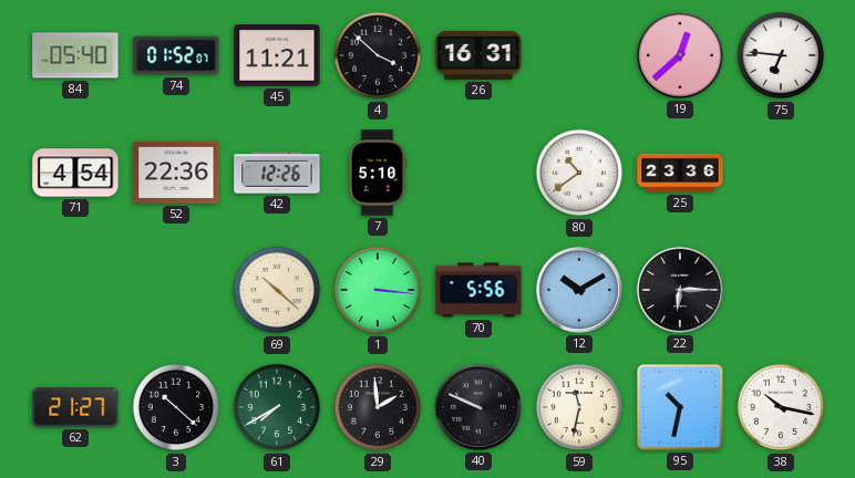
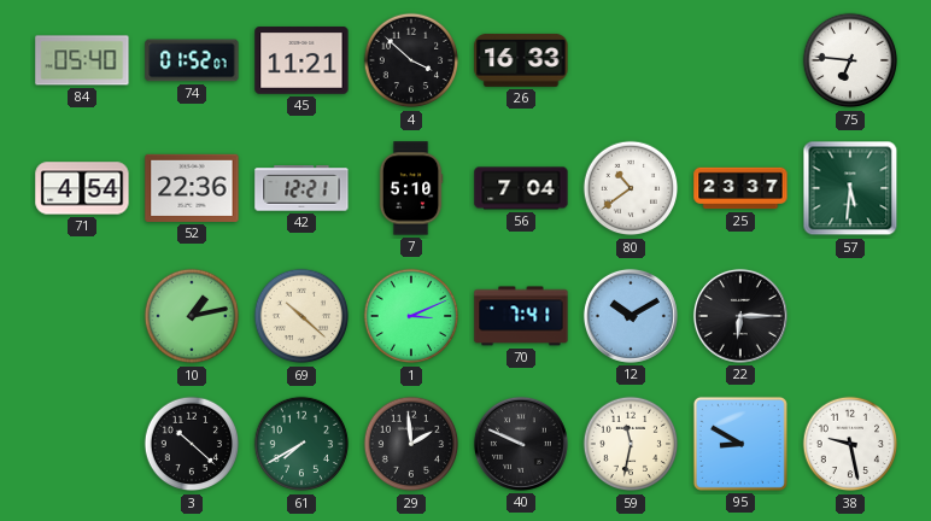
26: 16:31 -> 16:33
19: 12:38 -> none
42: 12:26 -> 12:21
56: none -> 7:04
25: 23:36 -> 23:37
57: none -> 5:31
10: none -> 1:13
1: 3:16 -> 3:11
70: 5:56 -> 7:41
62: 21:27 -> none
95: 10:32 -> 8:50
38: 10:17 -> 9:28
